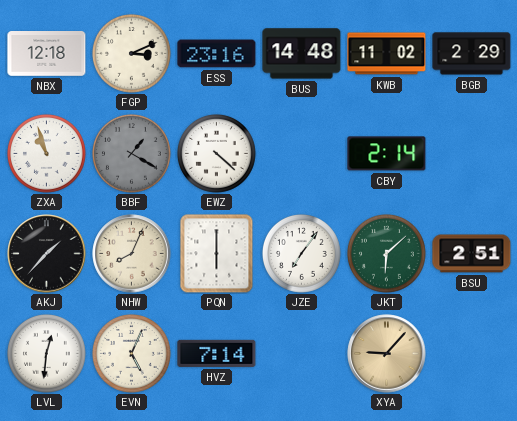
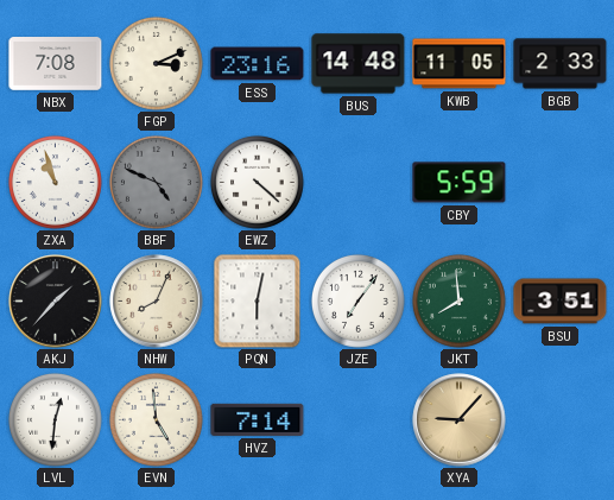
NBX: 12:18 -> 7:08
KWB: 11:02 -> 11:05
BGB: 2:29 -> 2:33
BBF: 1:20 -> 4:49
CBY: 2:14 -> 5:59
PQN: 6:00 -> 6:02
JKT: 6:08 -> 7:59
BSU: 2:51 -> 3:51
EVN: 5:04 -> 4:59
